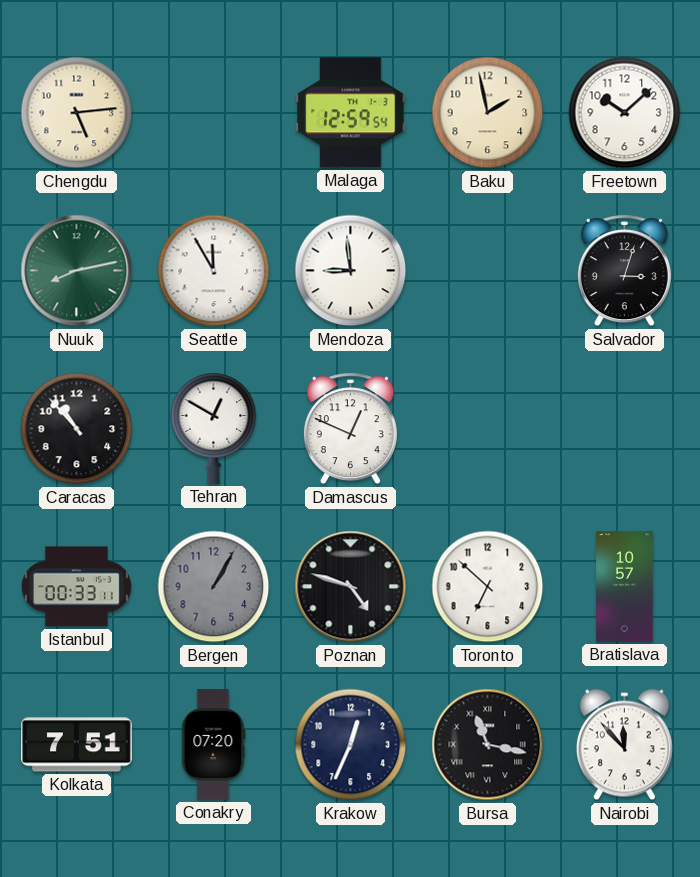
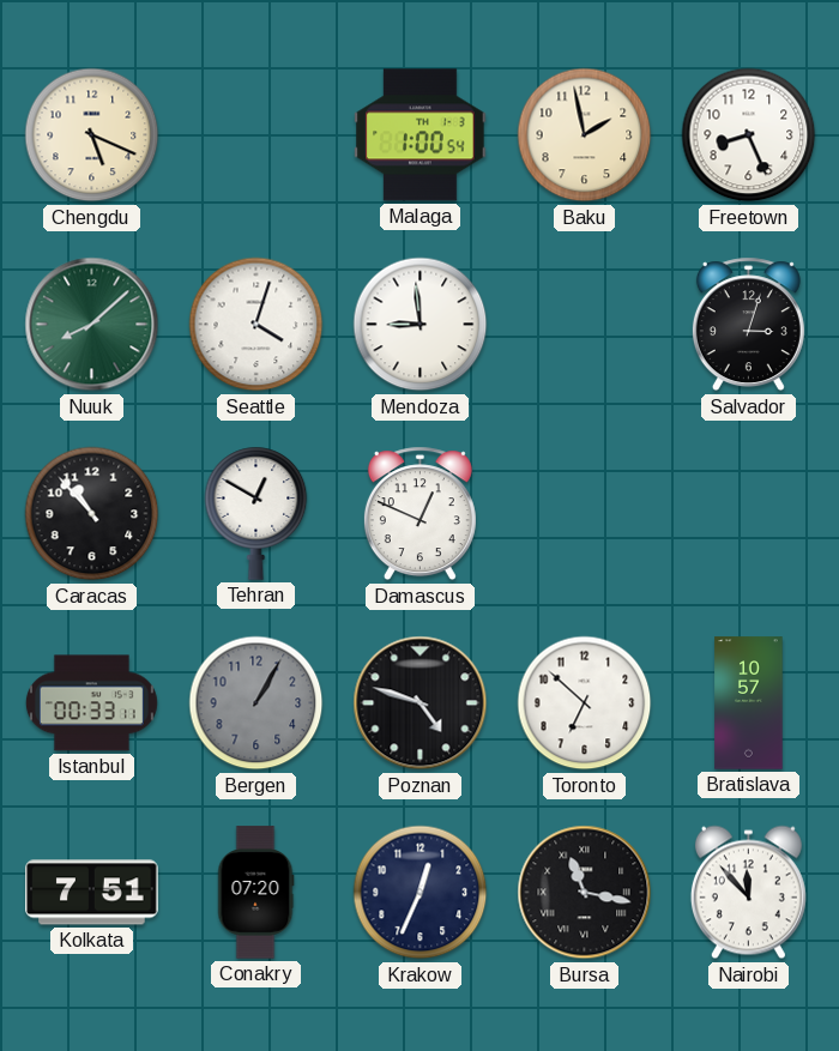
Chengdu: 5:14 -> 5:19
Malaga: 12:59 -> 1:00
Freetown: 10:08 -> 8:26
Nuuk: 8:13 -> 8:08
Seattle: 11:55 -> 4:03
